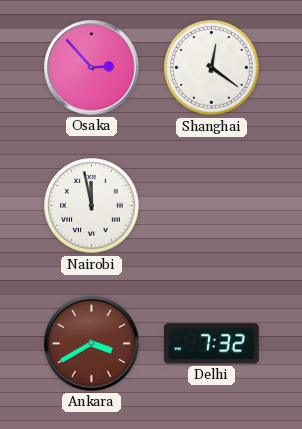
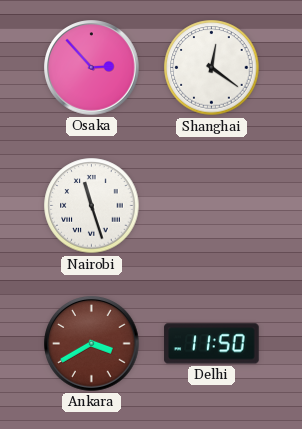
Nairobi: 11:58 -> 11:27
Delhi: 7:32 -> 11:50
